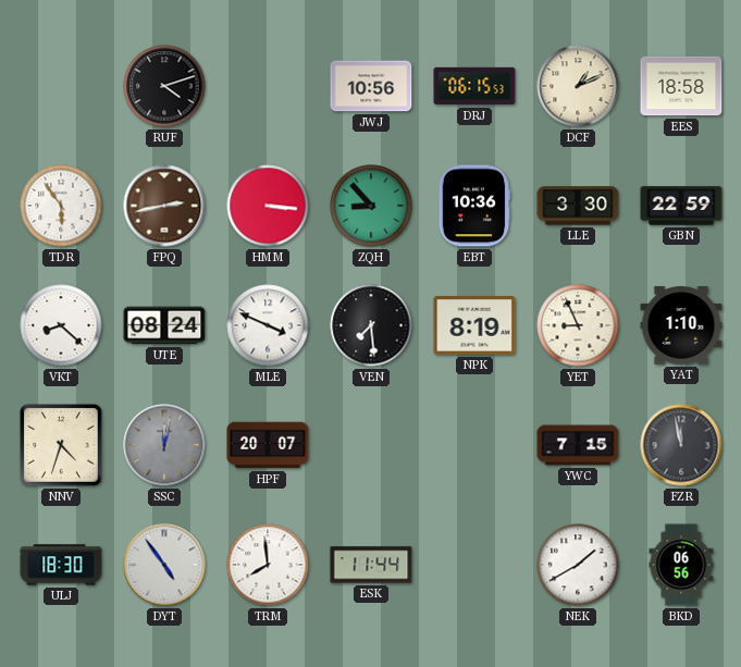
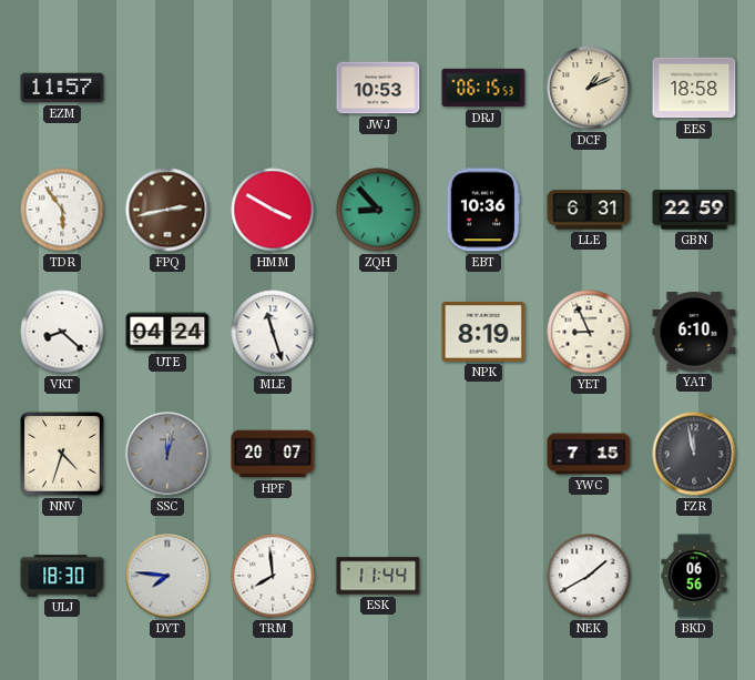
EZM: none -> 11:57
RUF: 4:12 -> none
JWJ: 10:56 -> 10:53
HMM: 3:16 -> 3:50
LLE: 3:30 -> 6:31
UTE: 08:24 -> 04:24
MLE: 3:49 -> 11:27
VEN: 7:29 -> none
YAT: 1:10 -> 6:10
DYT: 4:54 -> 7:46
